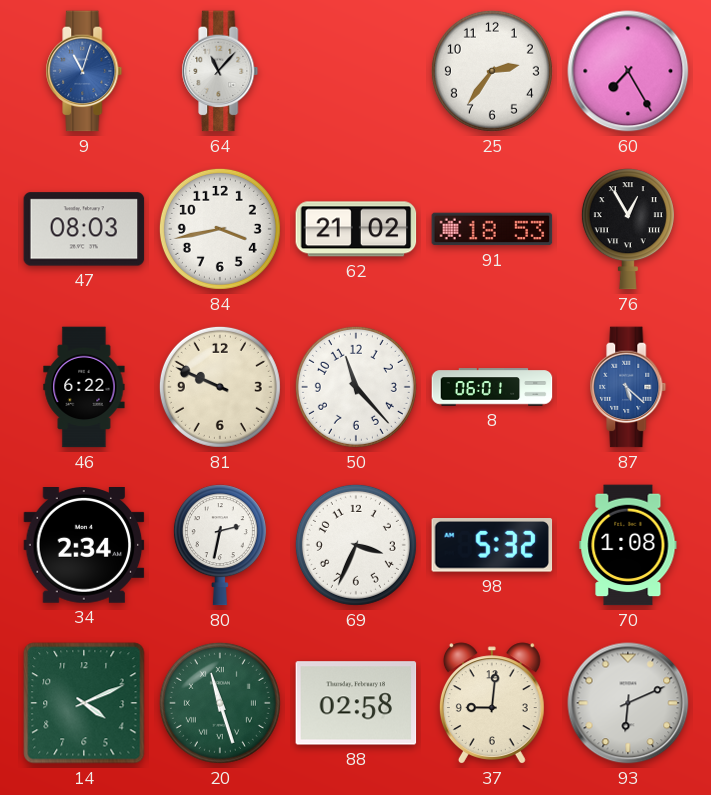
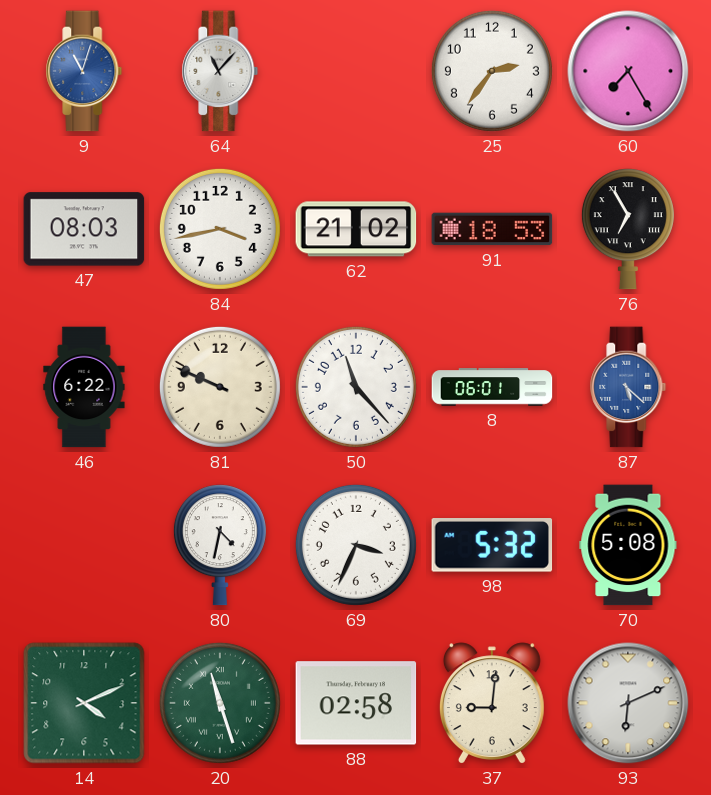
76: 12:55 -> 6:55
34: 2:34 -> none
80: 2:32 -> 4:32
70: 1:08 -> 5:08
